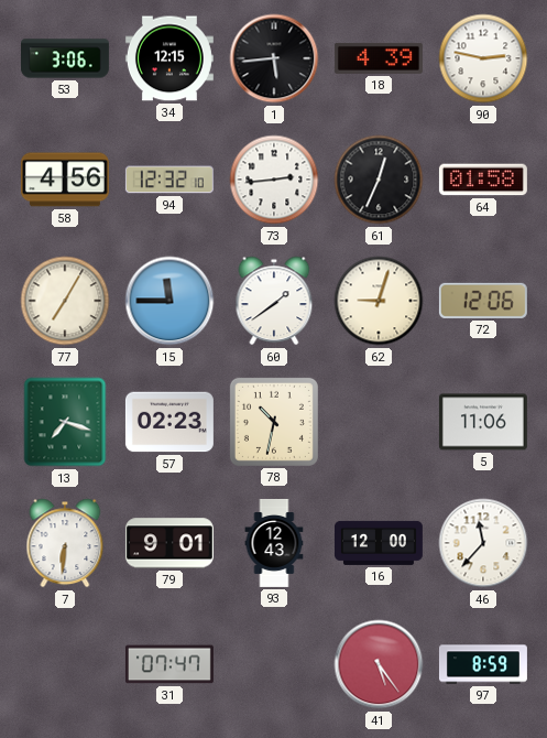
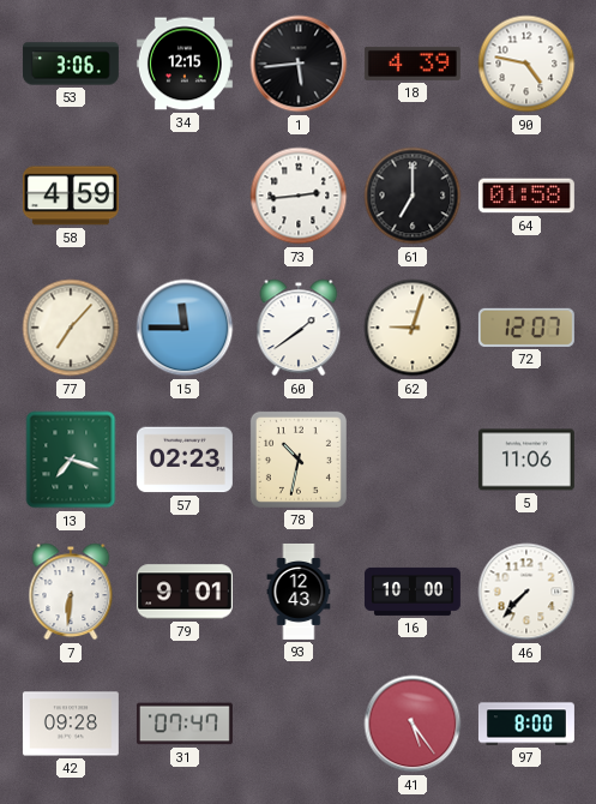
90: 2:47 -> 4:47
58: 4:56 -> 4:59
94: 12:32 -> none
61: 12:34 -> 7:00
77: 7:05 -> 7:07
72: 12:06 -> 12:07
16: 12:00 -> 10:00
46: 11:37 -> 7:37
42: none -> 09:28
97: 8:59 -> 8:00
